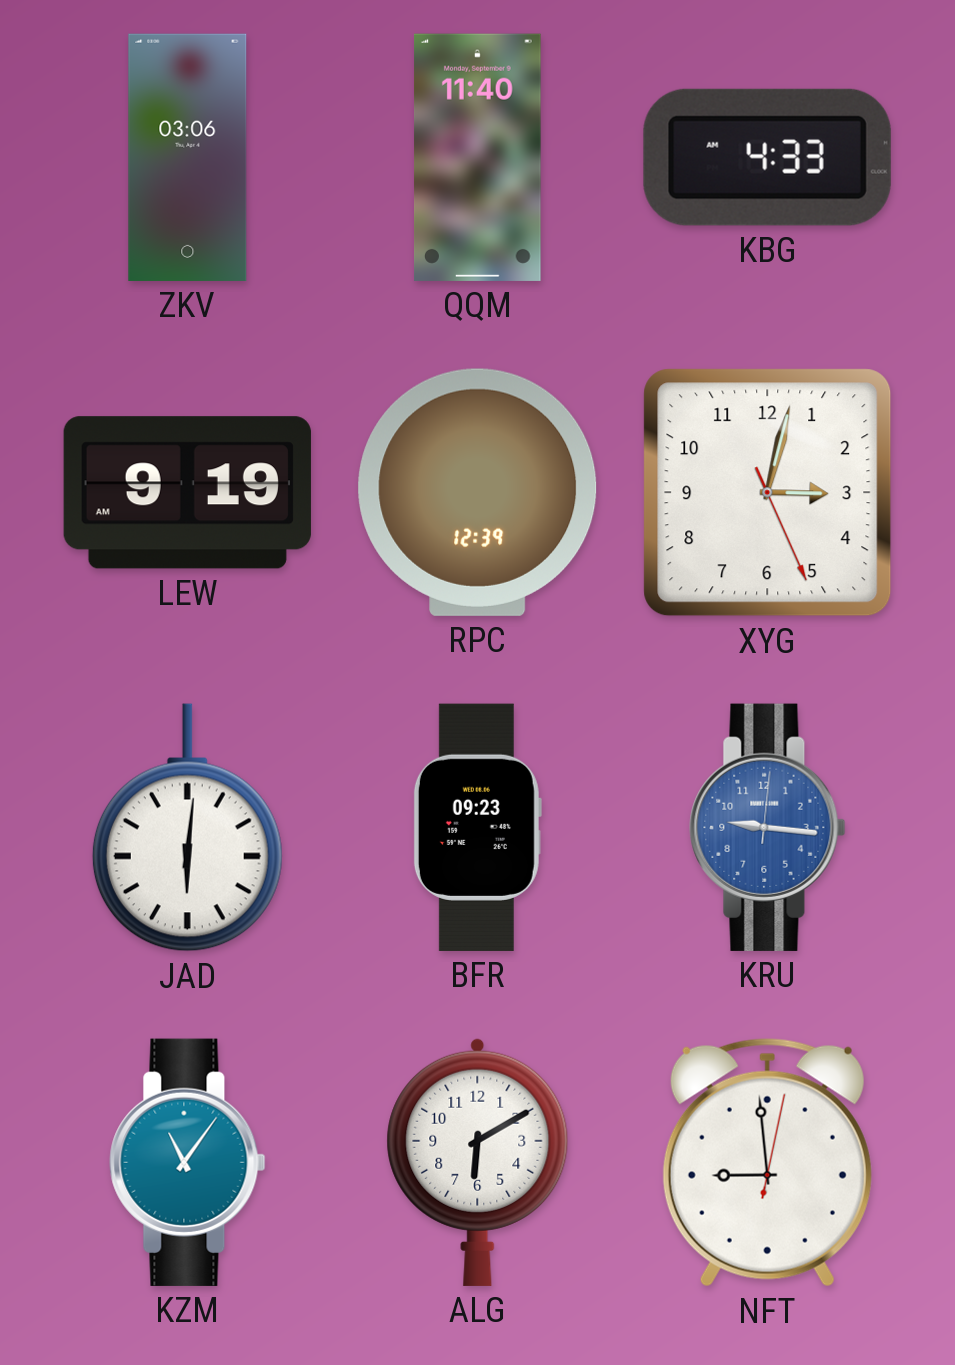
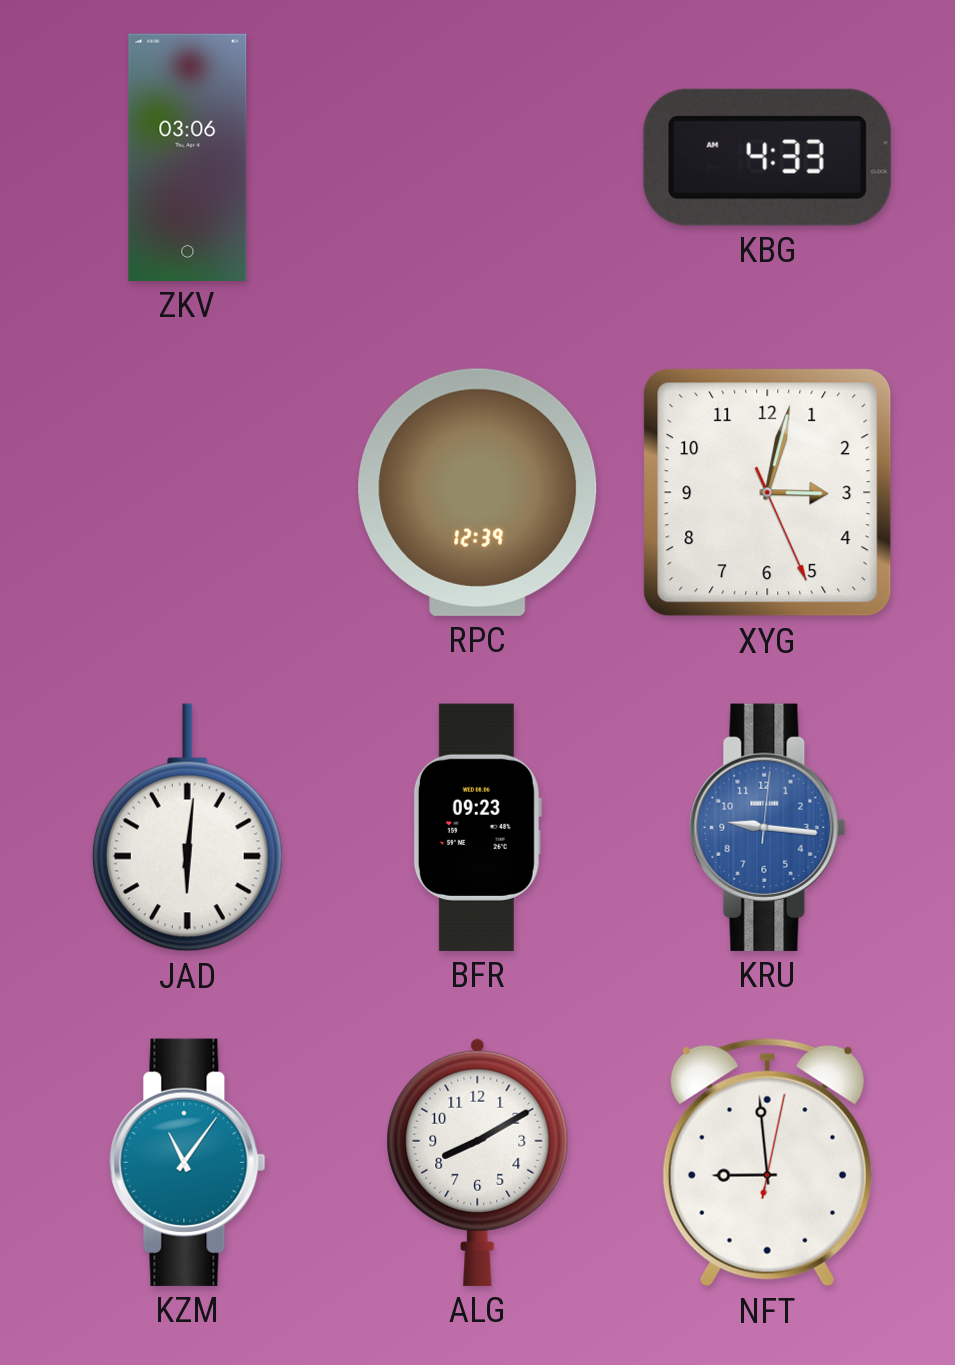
QQM: 11:40 -> none
LEW: 9:19 -> none
ALG: 6:10 -> 8:10
